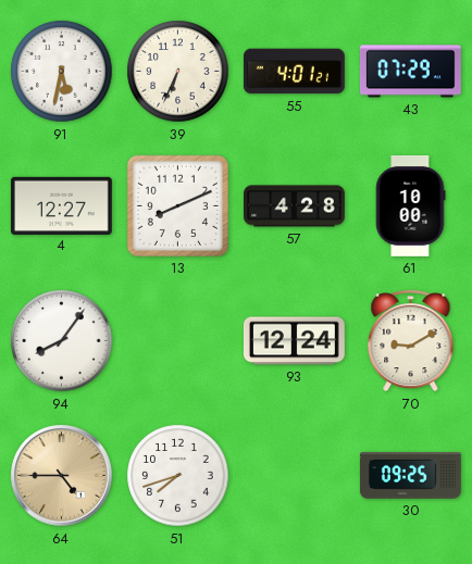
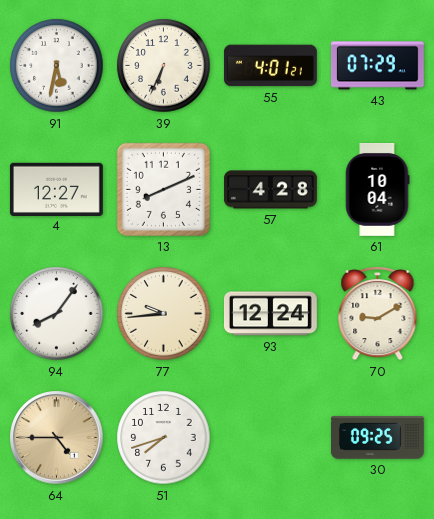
61: 10:00 -> 10:04
77: none -> 9:44
